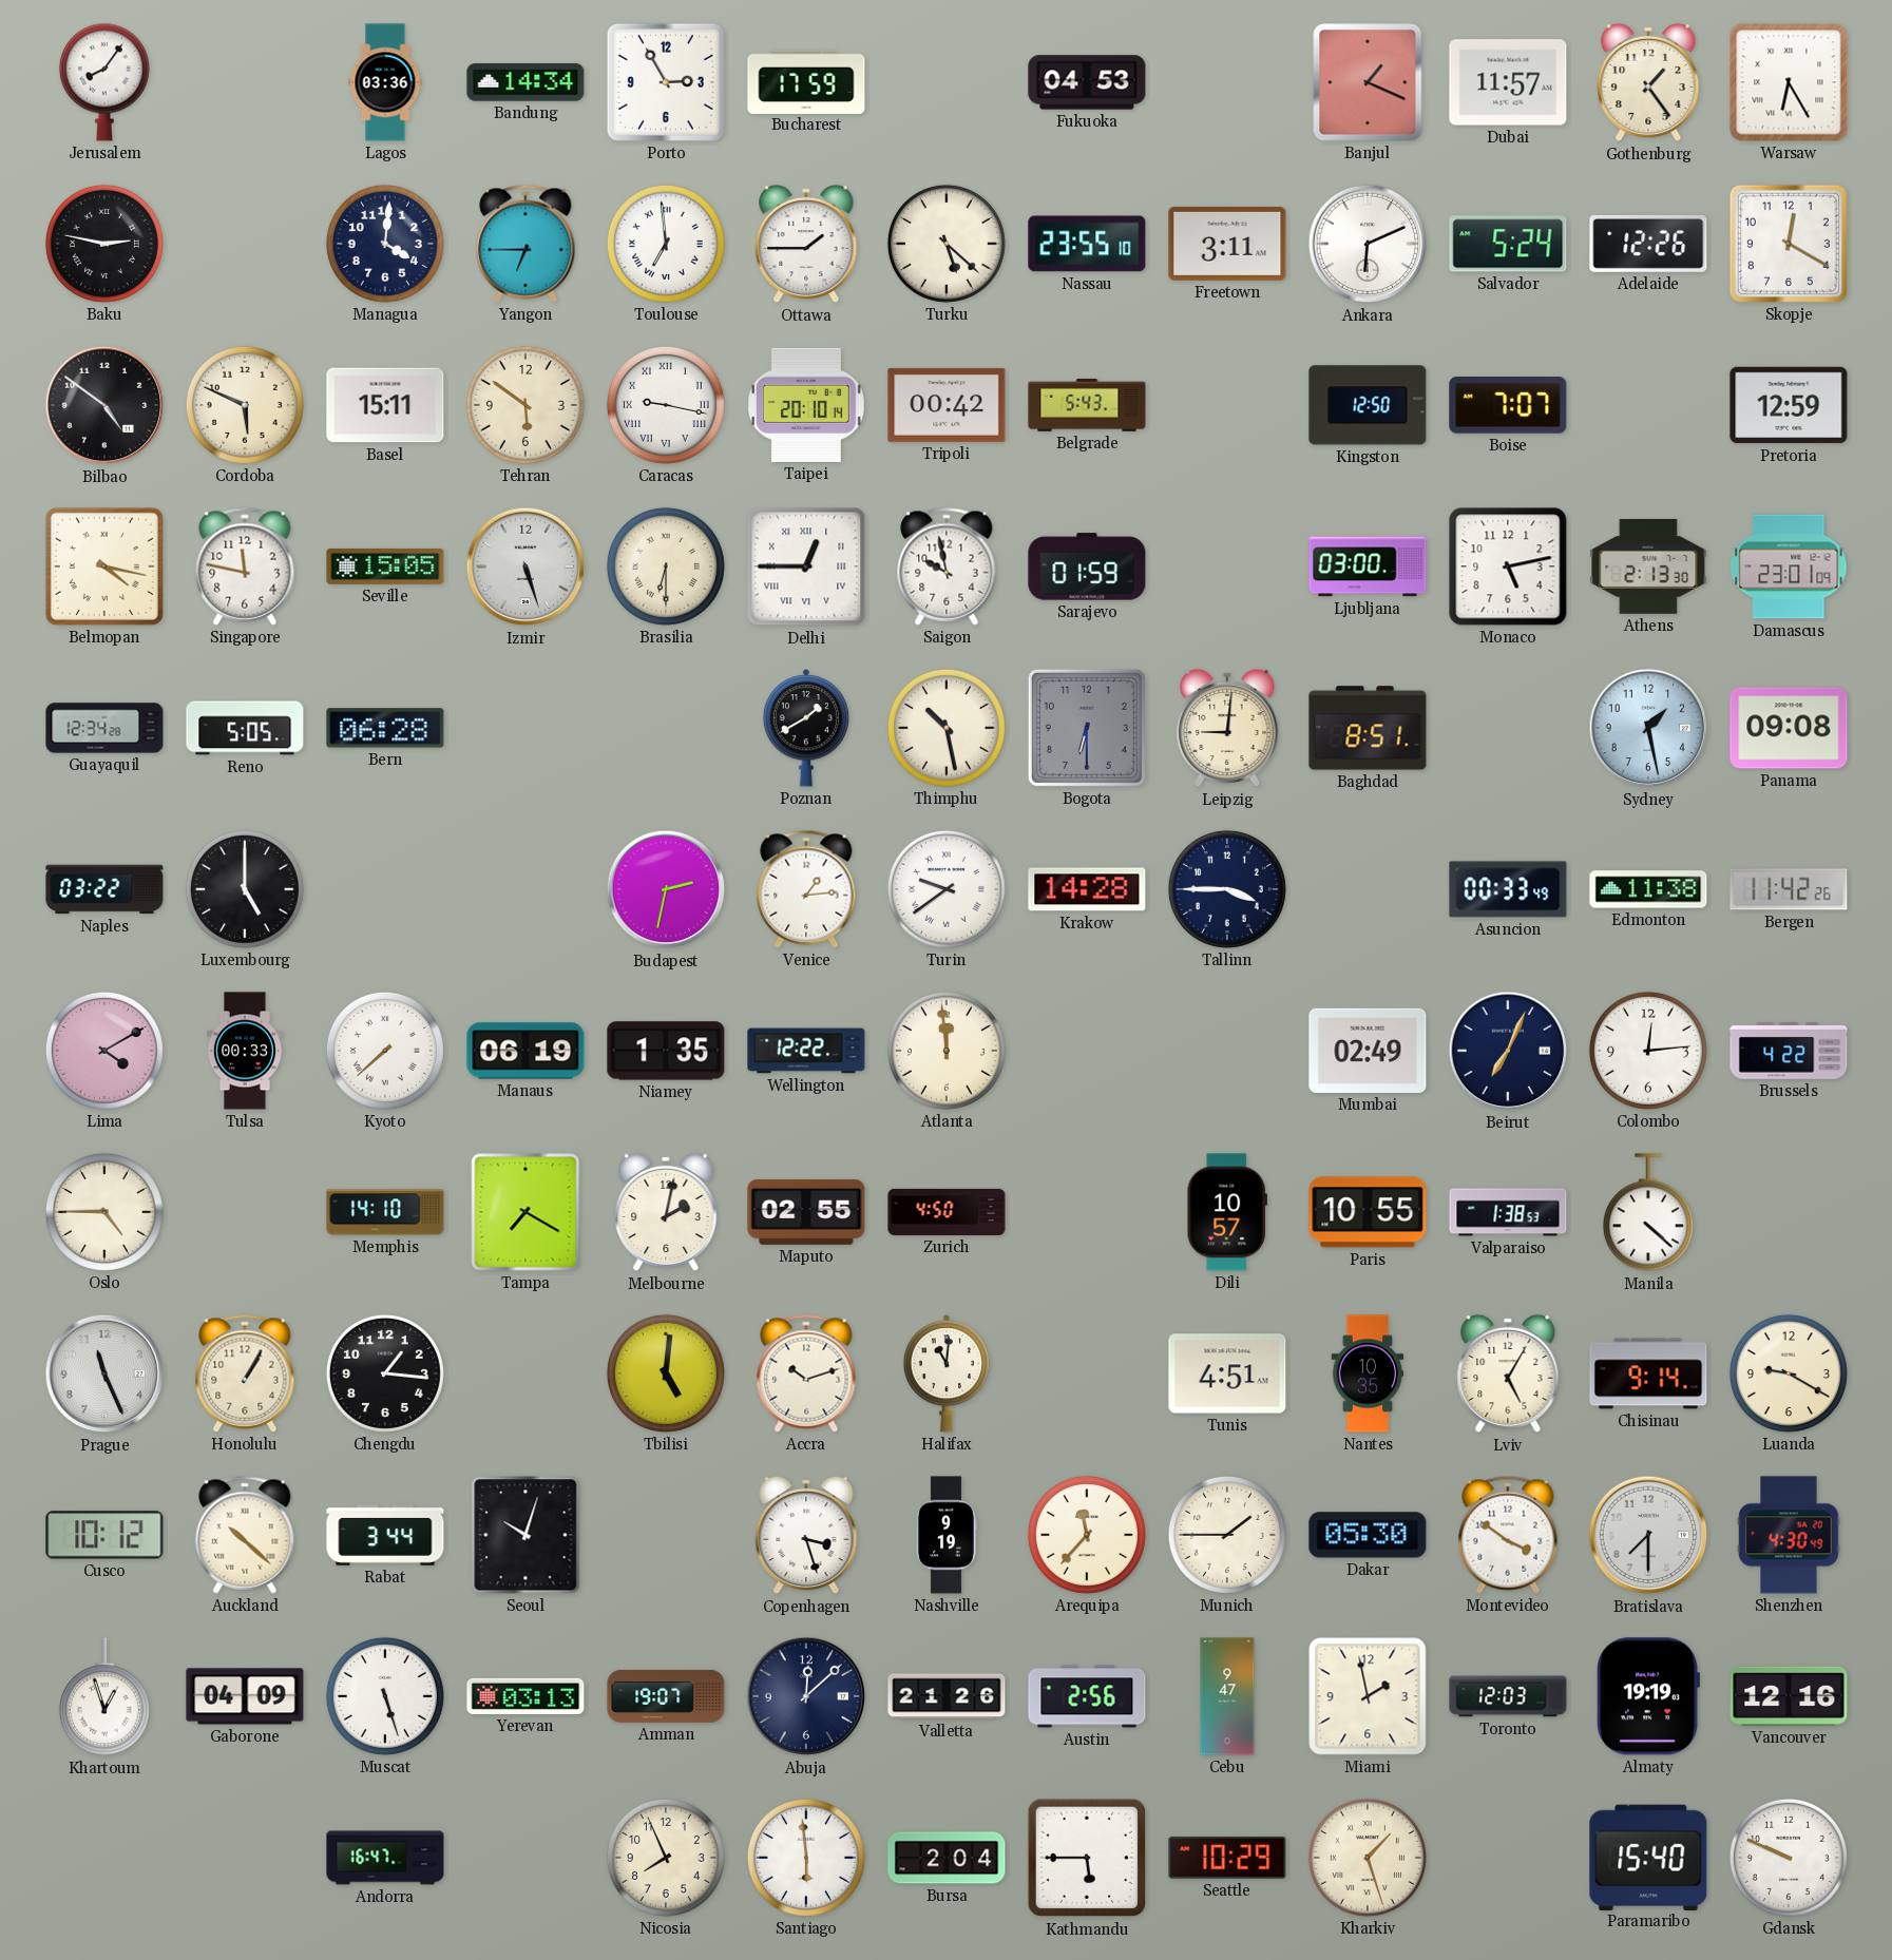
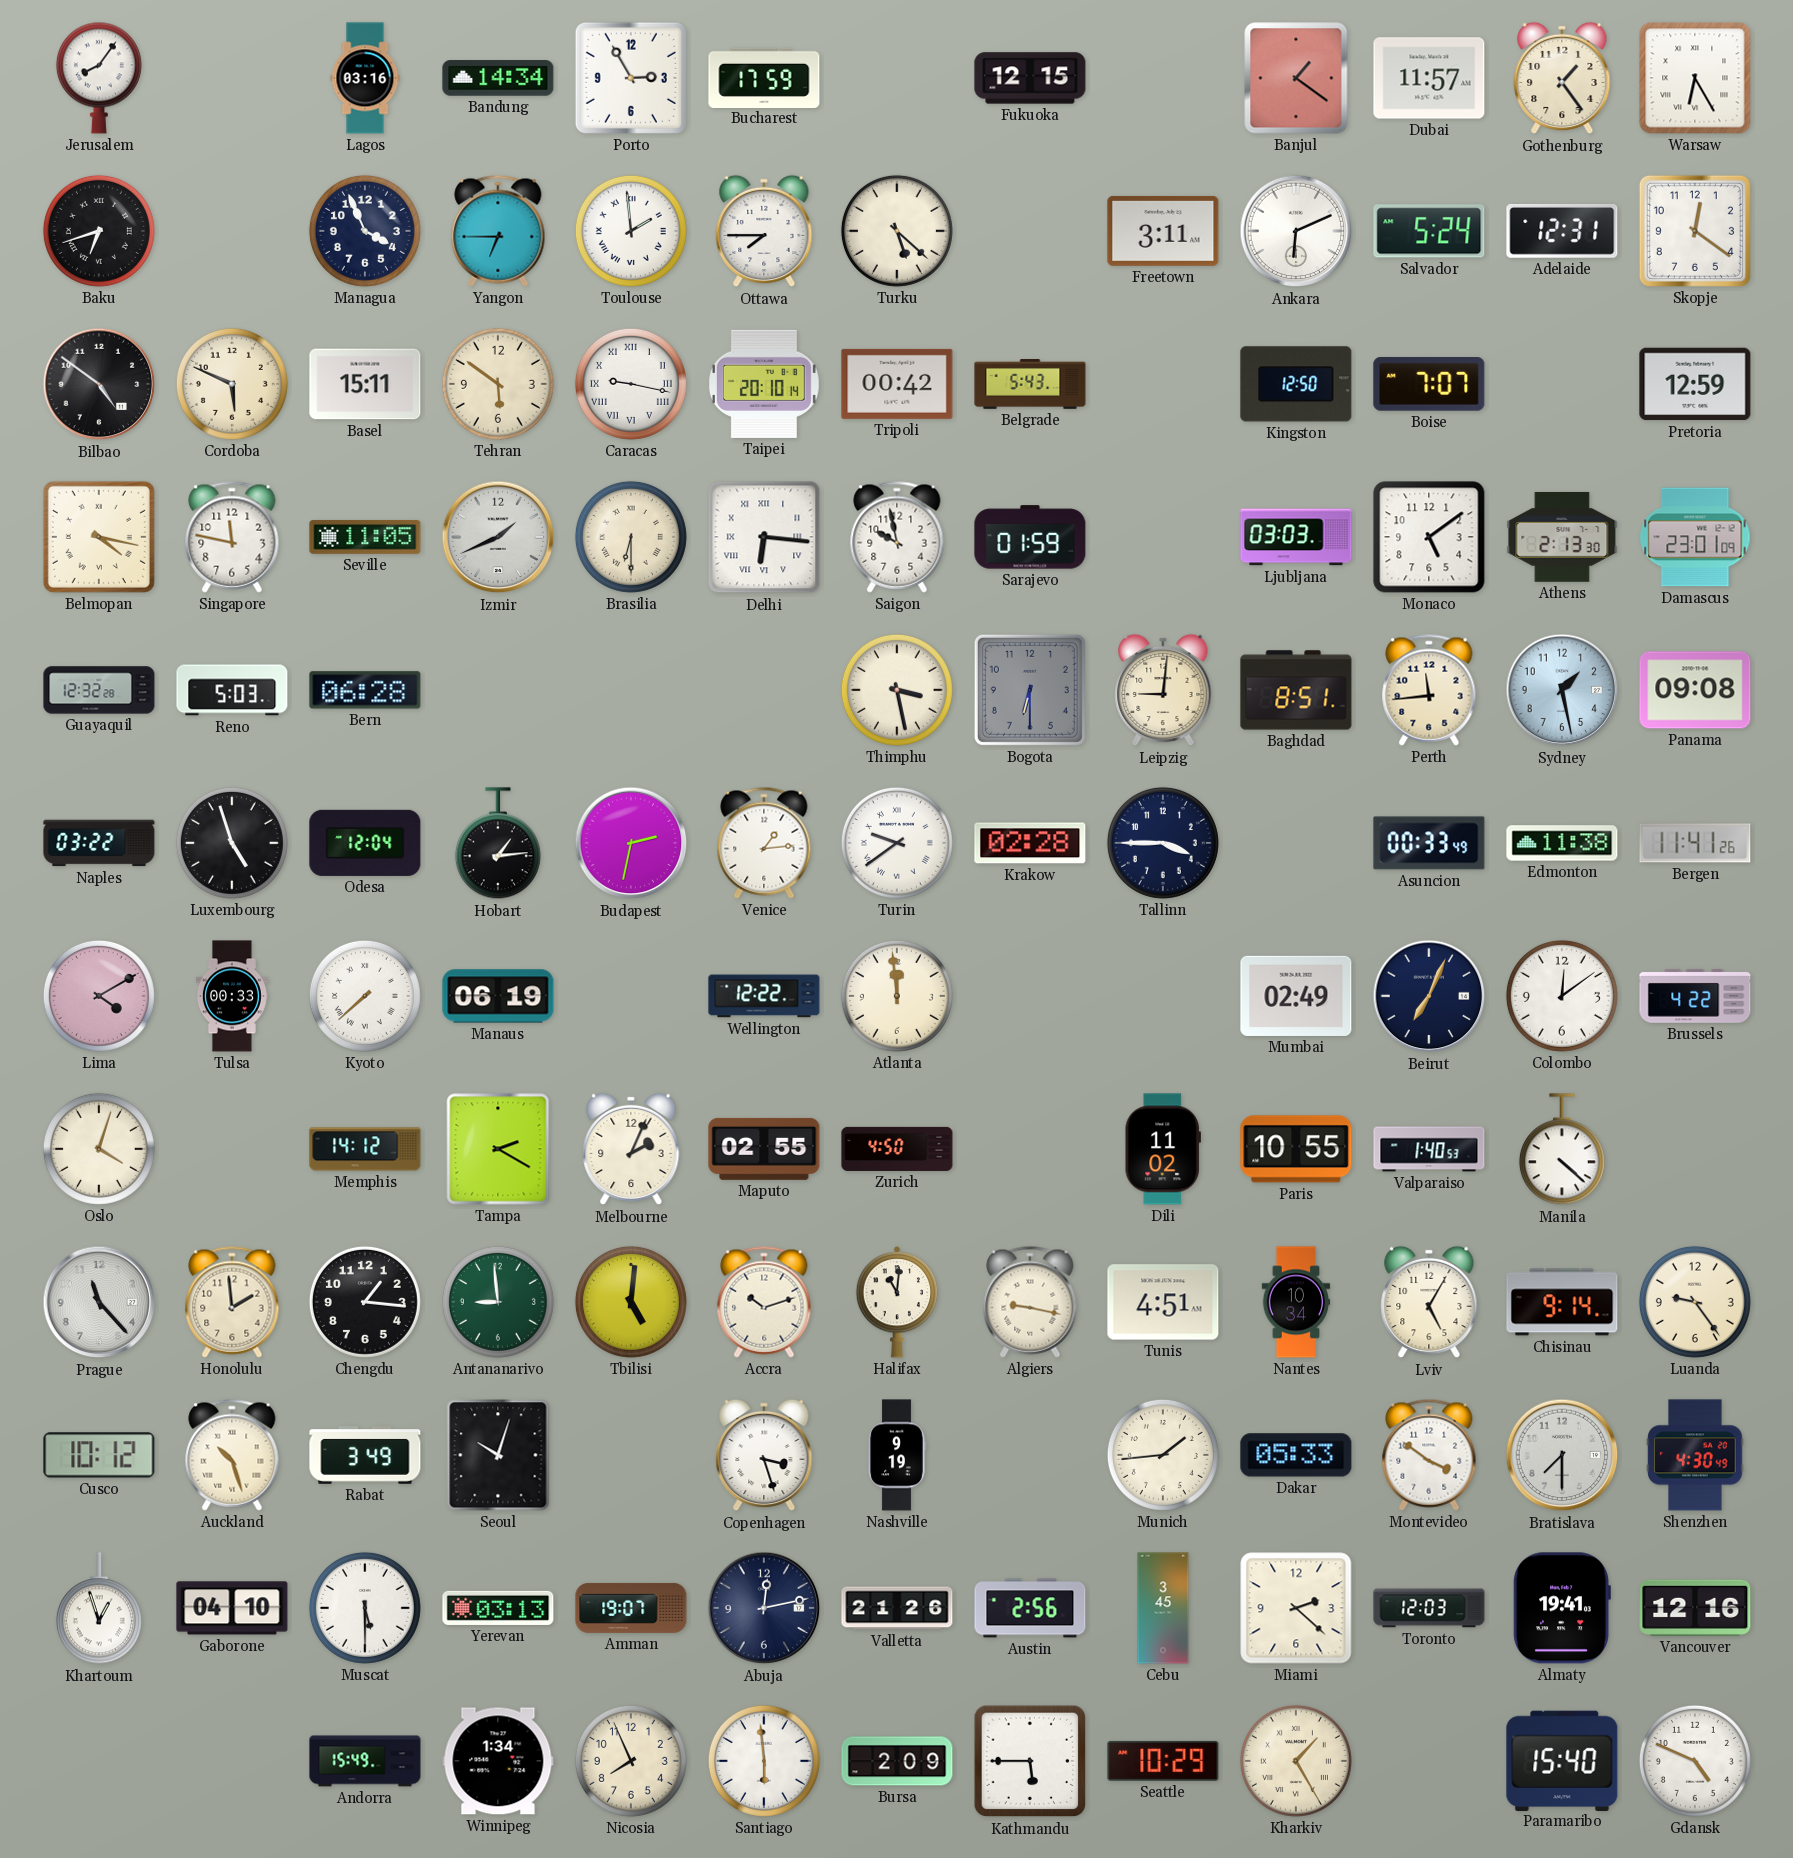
Lagos: 03:36 -> 03:16
Fukuoka: 04:53 -> 12:15
Banjul: 1:19 -> 1:21
Baku: 2:47 -> 6:42
Managua: 4:01 -> 3:56
Toulouse: 6:59 -> 1:59
Ottawa: 1:45 -> 7:45
Nassau: 23:55 -> none
Adelaide: 12:26 -> 12:31
Skopje: 12:20 -> 12:21
Seville: 15:05 -> 11:05
Izmir: 5:27 -> 1:41
Delhi: 12:45 -> 6:16
Ljubljana: 03:00 -> 03:03
Monaco: 5:13 -> 5:09
Guayaquil: 12:34 -> 12:32
Reno: 5:05 -> 5:03
Poznan: 1:40 -> none
Thimphu: 10:28 -> 3:28
Perth: none -> 11:44
Luxembourg: 5:00 -> 4:57
Odesa: none -> 12:04
Hobart: none -> 1:14
Krakow: 14:28 -> 02:28
Bergen: 11:42 -> 11:41
Niamey: 1:35 -> none
Colombo: 12:14 -> 12:09
Oslo: 4:45 -> 4:03
Memphis: 14:10 -> 14:12
Tampa: 7:20 -> 2:20
Melbourne: 2:02 -> 2:04
Dili: 10:57 -> 11:02
Valparaiso: 1:38 -> 1:40
Prague: 11:26 -> 11:23
Honolulu: 1:05 -> 1:59
Antananarivo: none -> 8:59
Algiers: none -> 9:17
Nantes: 10:35 -> 10:34
Luanda: 9:20 -> 9:24
Auckland: 10:22 -> 10:27
Rabat: 3:44 -> 3:49
Arequipa: 11:37 -> none
Munich: 1:45 -> 1:44
Dakar: 05:30 -> 05:33
Gaborone: 04:09 -> 04:10
Muscat: 5:27 -> 5:30
Abuja: 12:08 -> 12:13
Cebu: 9:47 -> 3:45
Miami: 1:58 -> 2:22
Almaty: 19:19 -> 19:41
Andorra: 16:47 -> 15:49
Winnipeg: none -> 1:34
Bursa: 2:04 -> 2:09
Kharkiv: 1:27 -> 1:25
Gdansk: 9:49 -> 4:49
